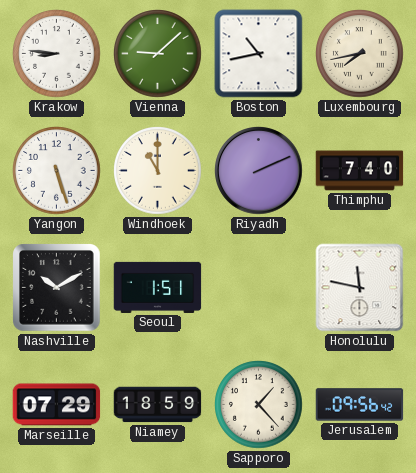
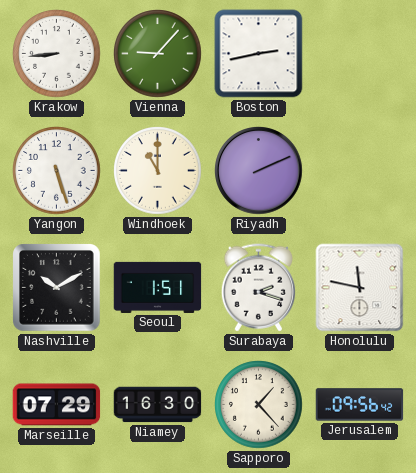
Krakow: 8:46 -> 8:44
Vienna: 9:08 -> 9:07
Boston: 10:43 -> 2:43
Luxembourg: 7:43 -> none
Thimphu: 7:40 -> none
Surabaya: none -> 2:18
Niamey: 18:59 -> 16:30
